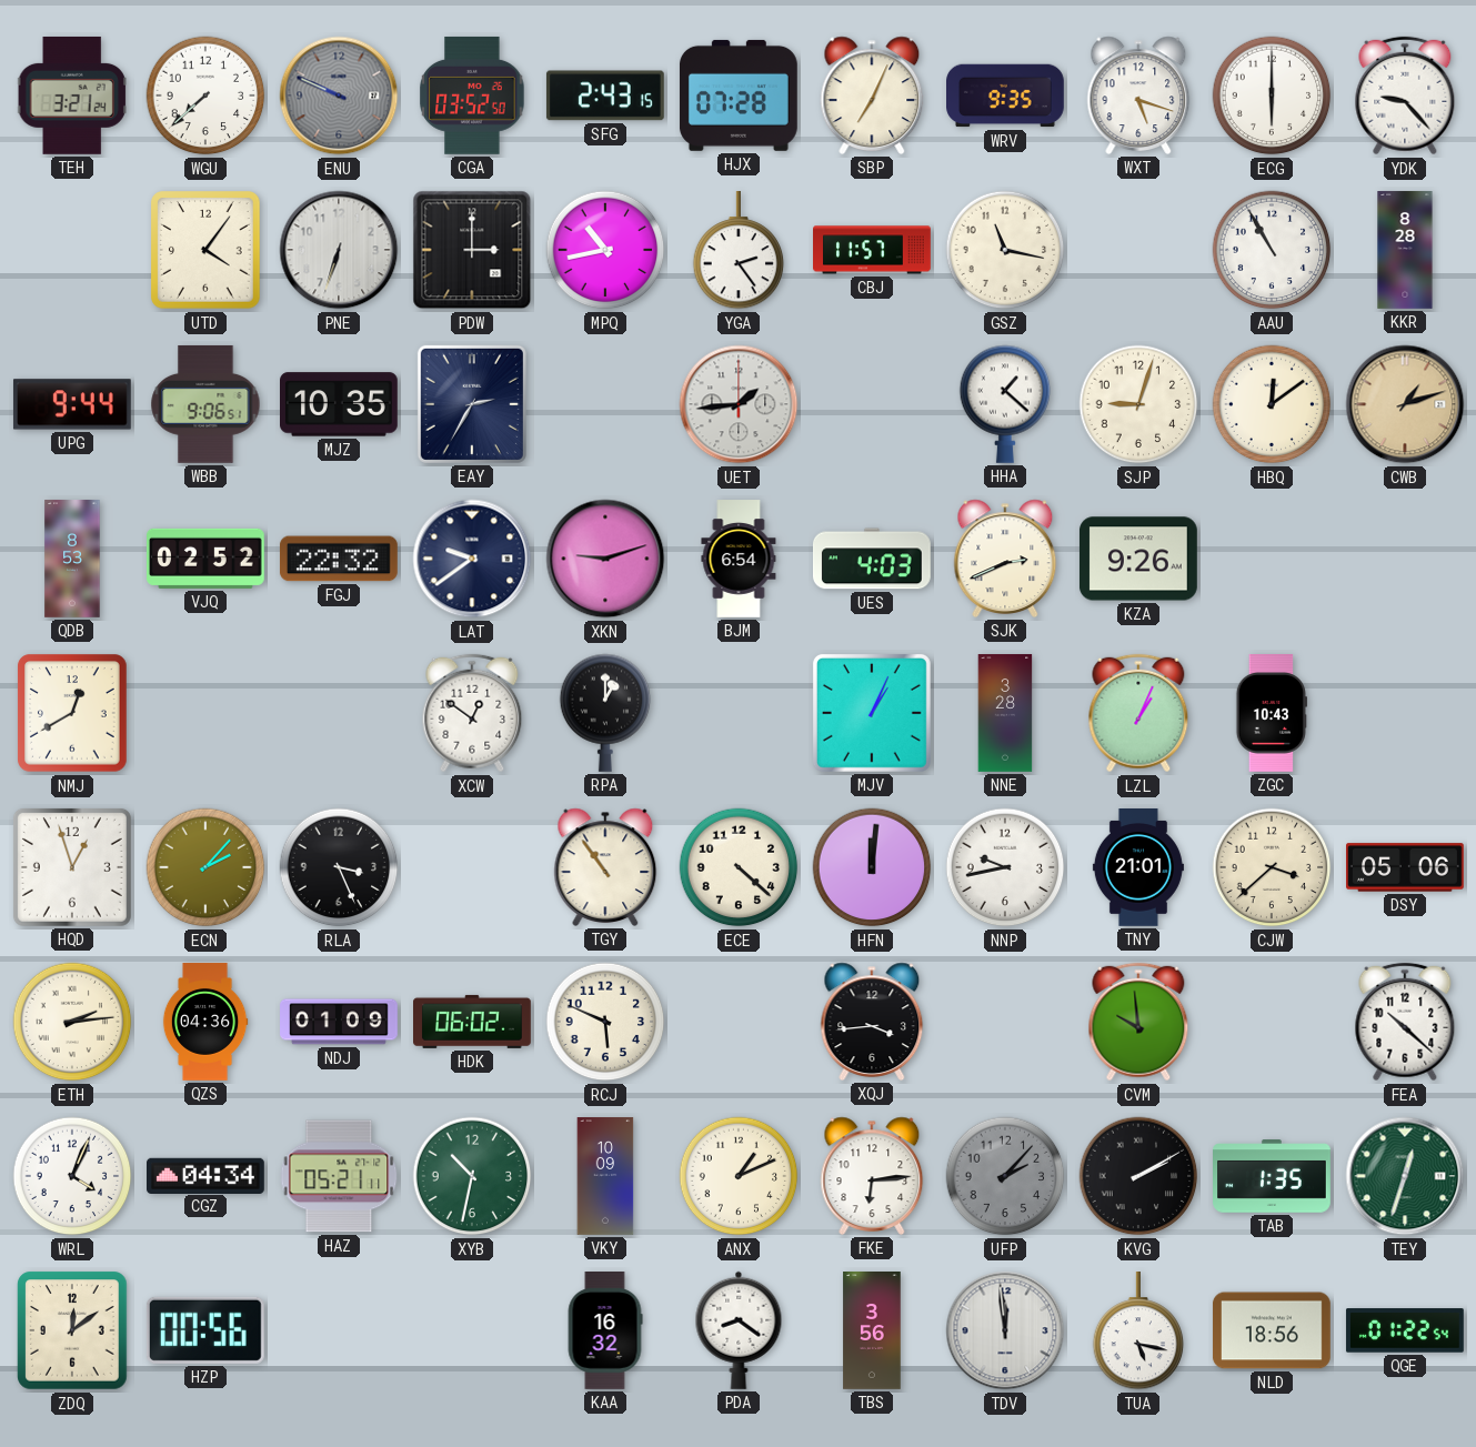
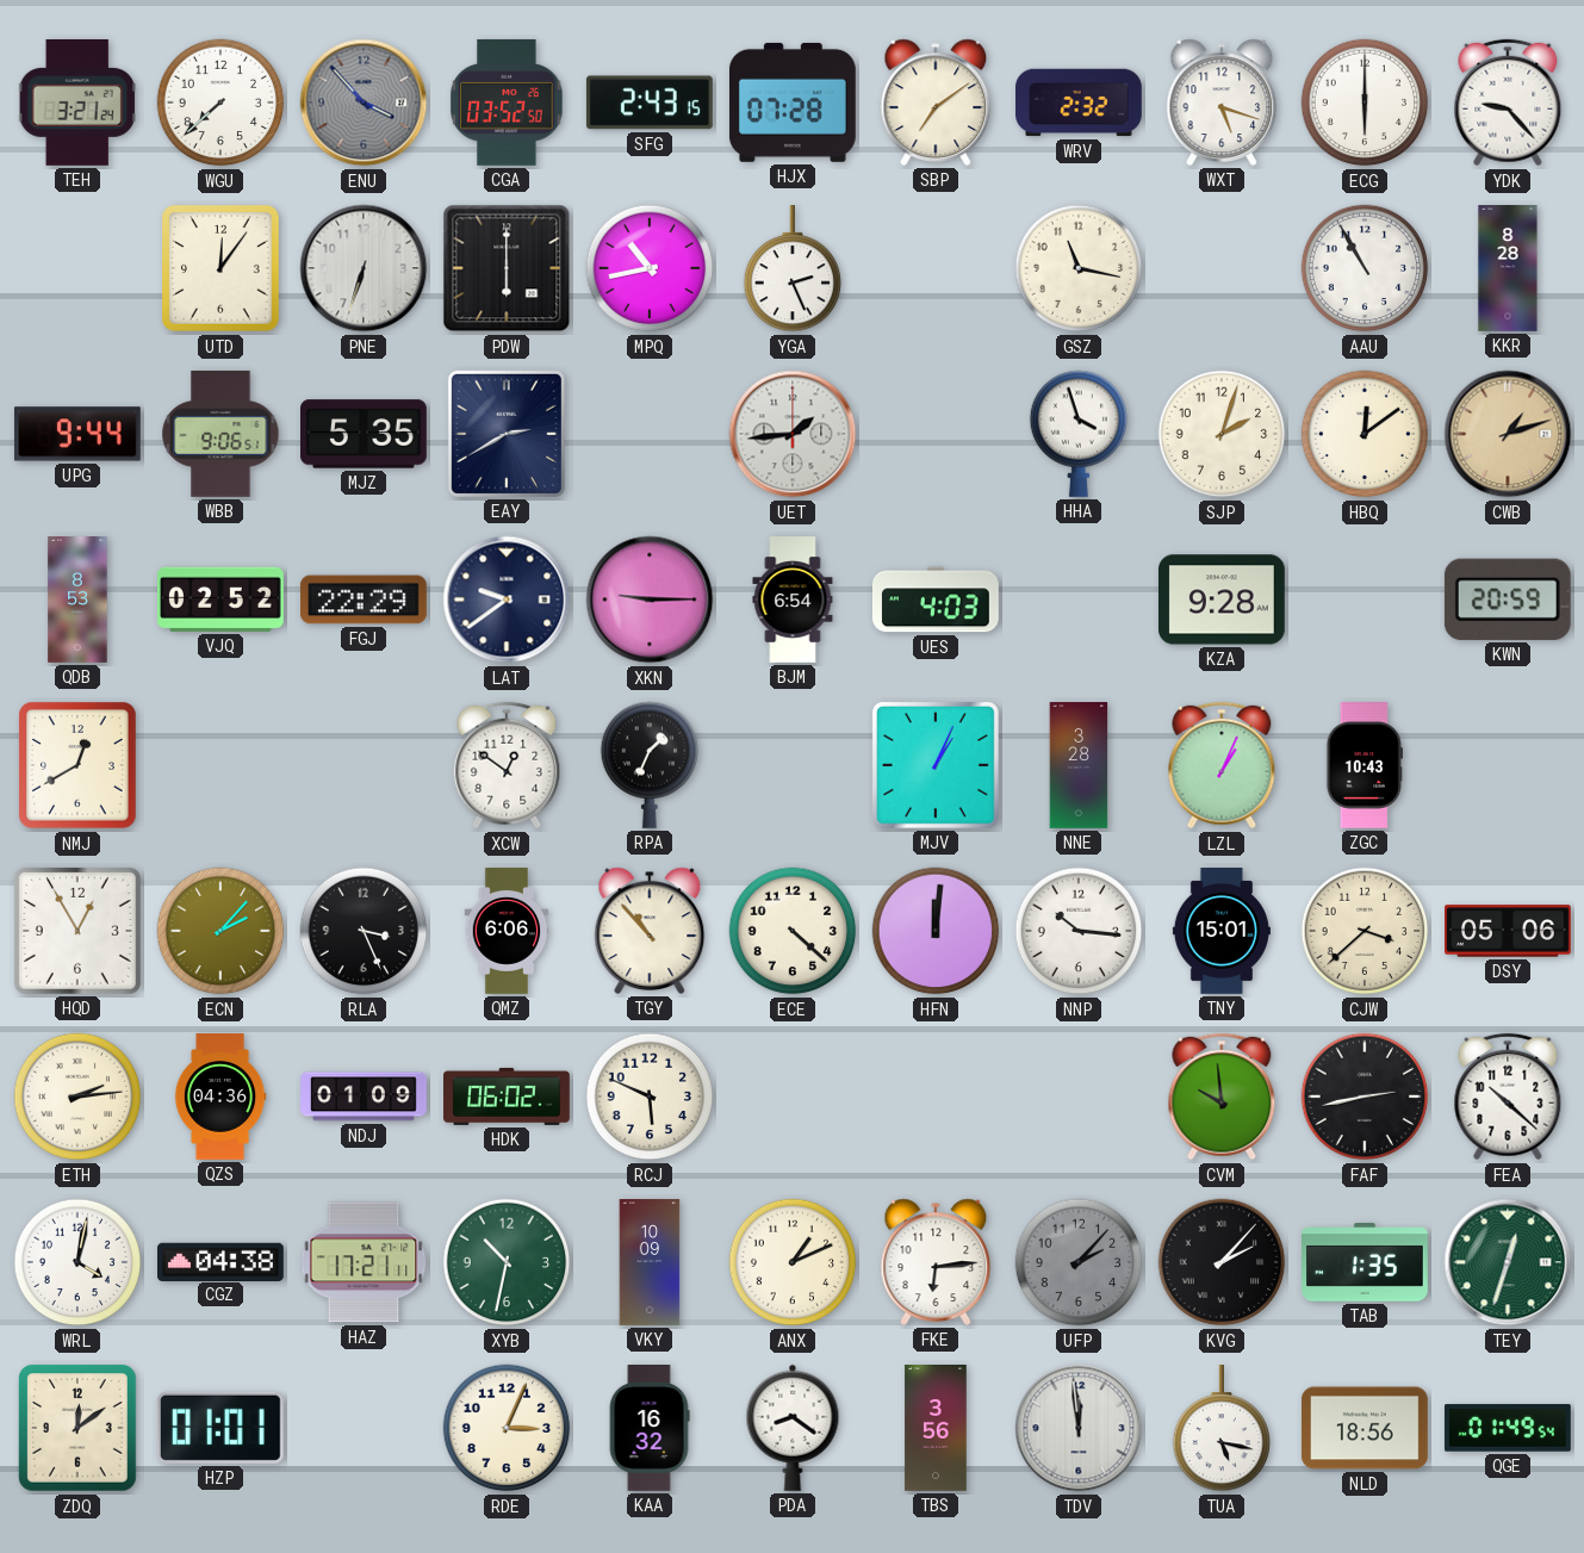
ENU: 9:49 -> 3:53
SBP: 7:04 -> 7:09
WRV: 9:35 -> 2:32
UTD: 4:06 -> 12:06
PDW: 3:00 -> 6:00
YGA: 2:24 -> 2:26
CBJ: 11:57 -> none
MJZ: 10:35 -> 5:35
EAY: 2:35 -> 2:40
HHA: 1:22 -> 3:57
SJP: 9:03 -> 2:03
FGJ: 22:32 -> 22:29
XKN: 9:12 -> 9:15
SJK: 2:41 -> none
KZA: 9:26 -> 9:28
KWN: none -> 20:59
RPA: 1:00 -> 1:34
HQD: 12:57 -> 12:55
QMZ: none -> 6:06
TGY: 10:54 -> 10:53
NNP: 9:43 -> 10:16
TNY: 21:01 -> 15:01
XQJ: 3:44 -> none
FAF: none -> 2:43
WRL: 4:04 -> 4:02
CGZ: 04:34 -> 04:38
HAZ: 05:21 -> 17:21
KVG: 2:10 -> 2:07
HZP: 00:56 -> 01:01
RDE: none -> 3:04
QGE: 01:22 -> 01:49
